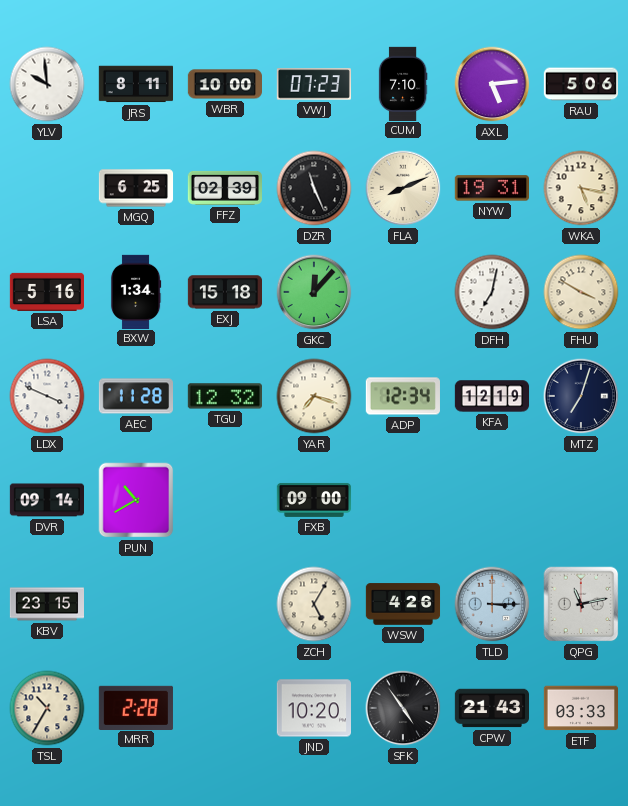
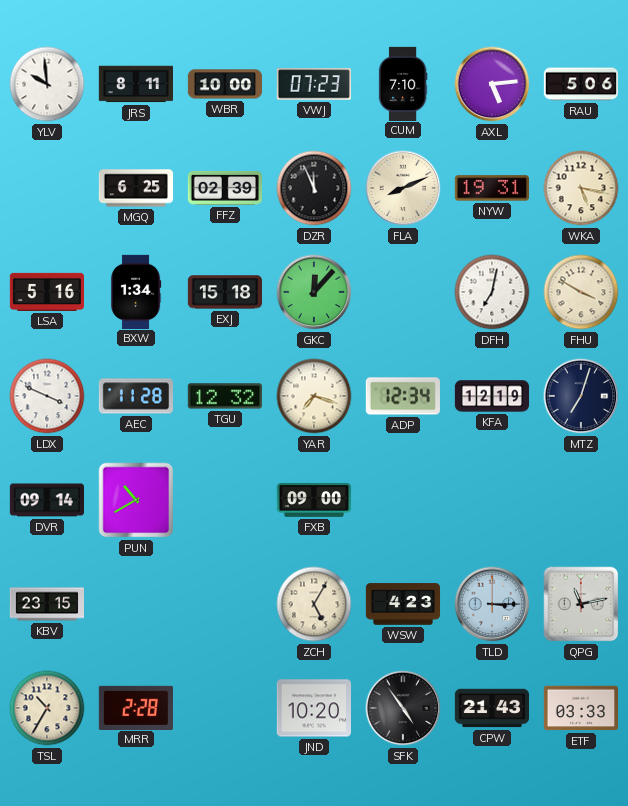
DZR: 11:26 -> 11:56
WSW: 4:26 -> 4:23
